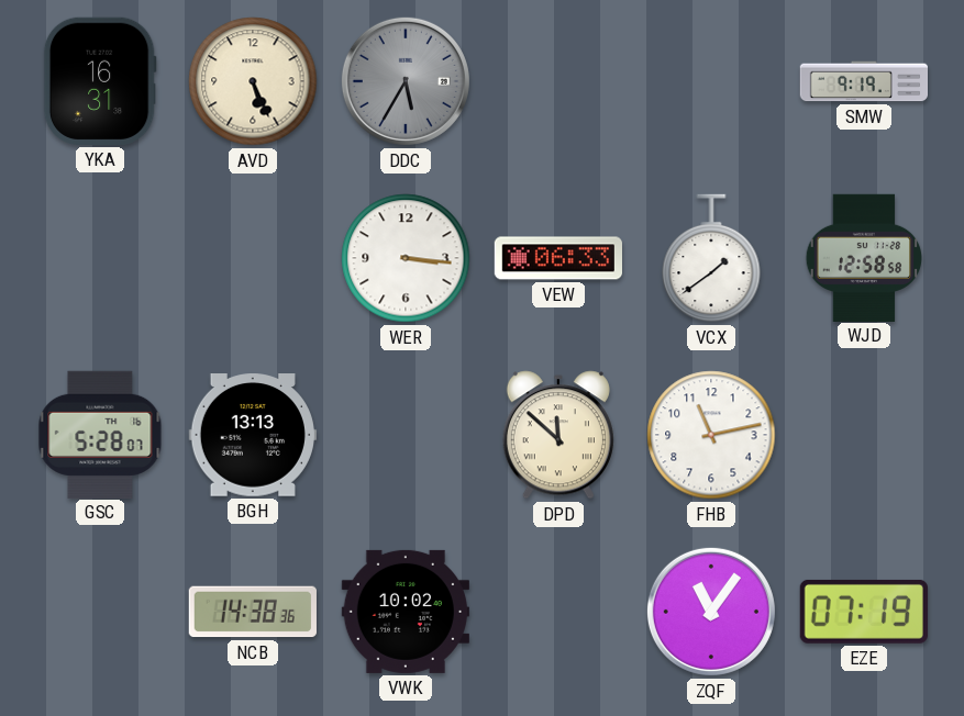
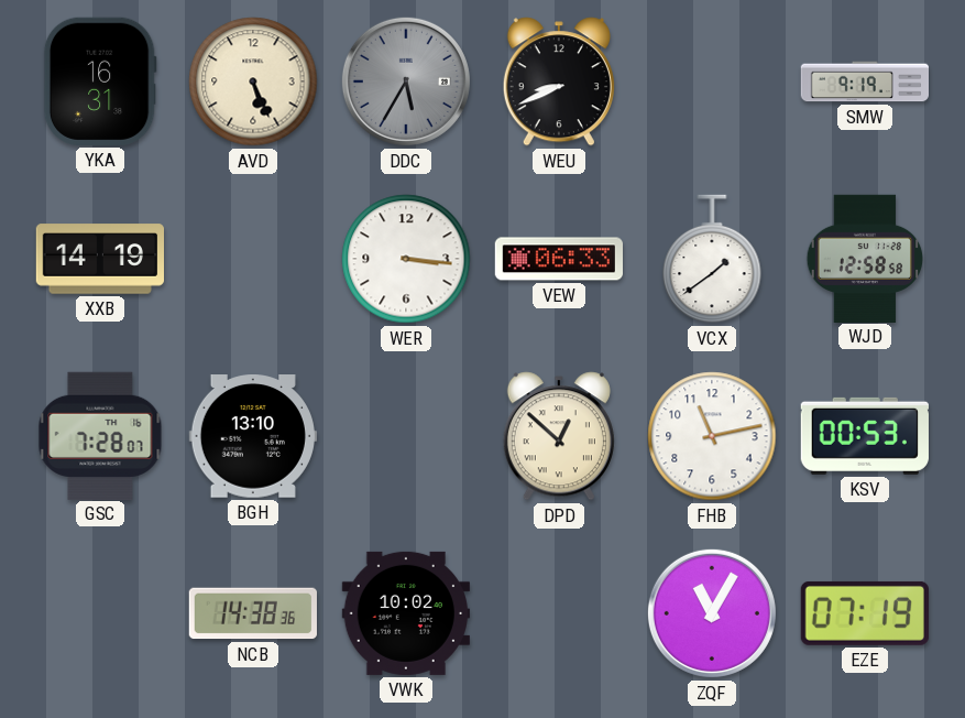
WEU: none -> 8:41
XXB: none -> 14:19
GSC: 5:28 -> 7:28
BGH: 13:13 -> 13:10
DPD: 11:52 -> 12:52
KSV: none -> 00:53
ZQF: 11:06 -> 11:05
